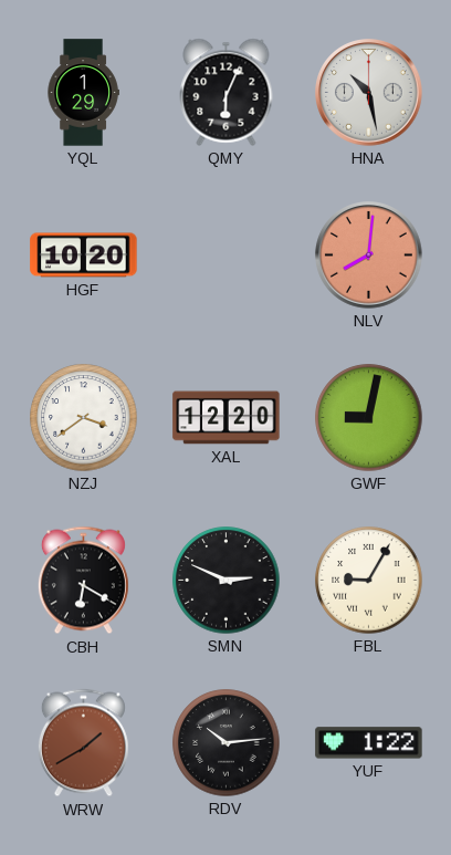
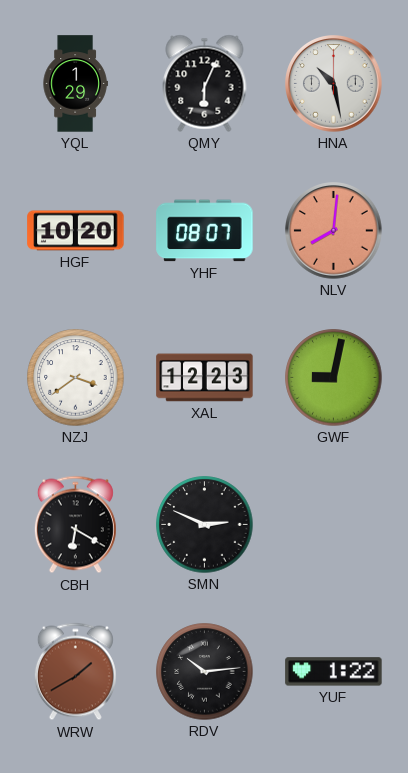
YHF: none -> 08:07
XAL: 12:20 -> 12:23
FBL: 9:05 -> none
